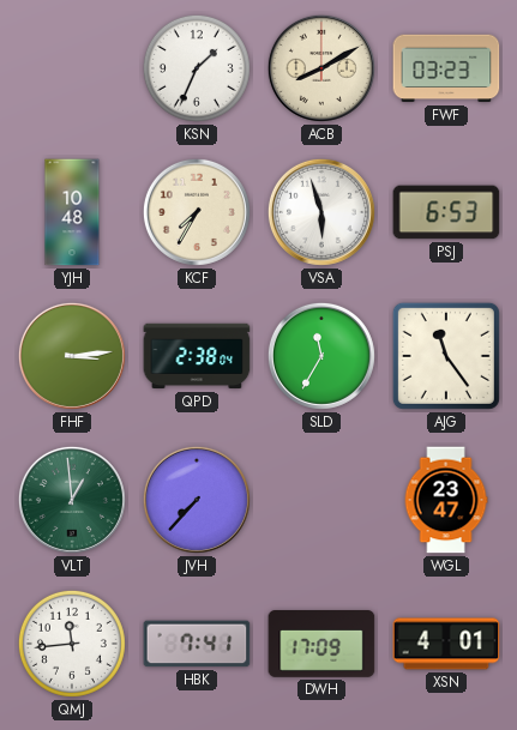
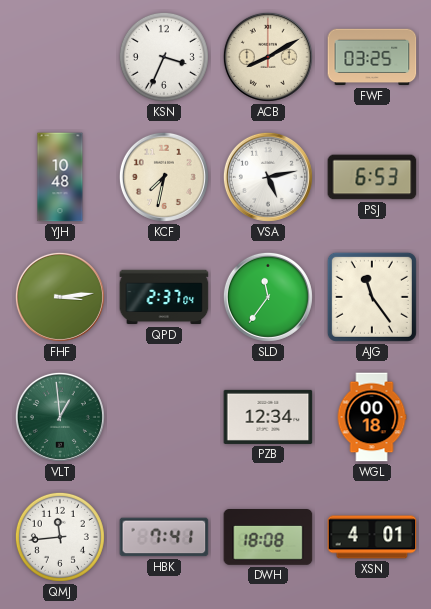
KSN: 1:34 -> 3:34
FWF: 03:23 -> 03:25
KCF: 7:35 -> 7:32
VSA: 5:57 -> 5:13
QPD: 2:38 -> 2:37
SLD: 11:35 -> 11:36
JVH: 7:37 -> none
PZB: none -> 12:34
WGL: 23:47 -> 00:18
DWH: 17:09 -> 18:08
